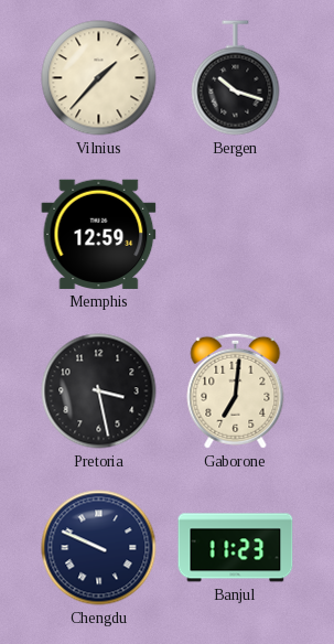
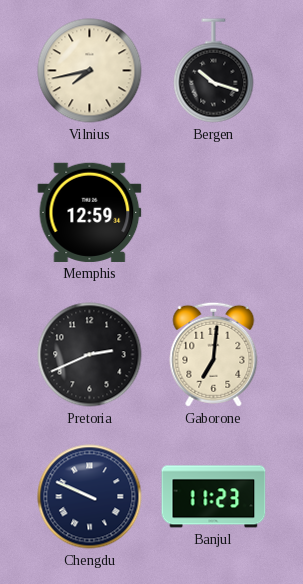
Vilnius: 1:37 -> 7:43
Pretoria: 3:28 -> 2:41
